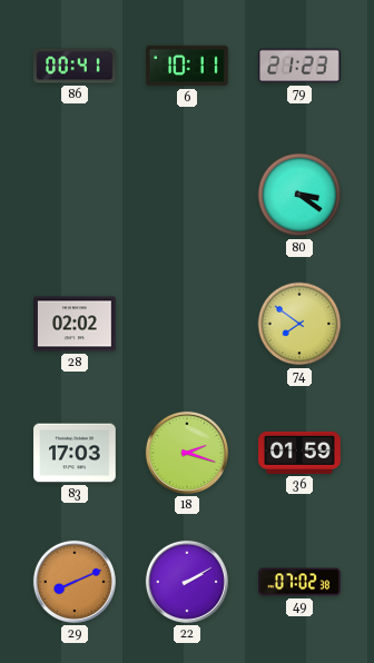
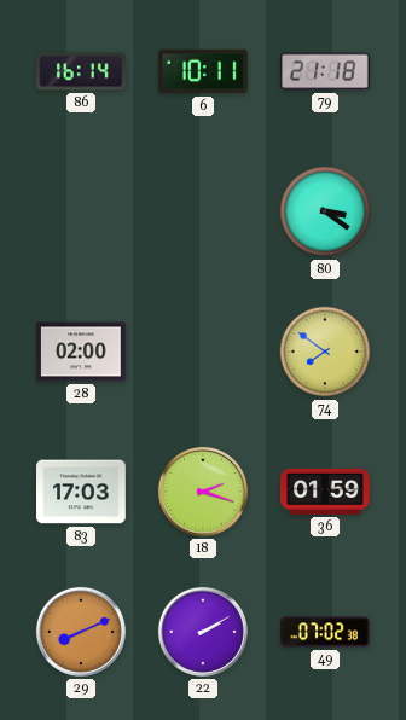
86: 00:41 -> 16:14
79: 21:23 -> 21:18
28: 02:02 -> 02:00
